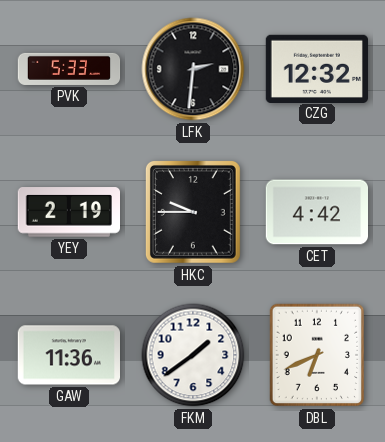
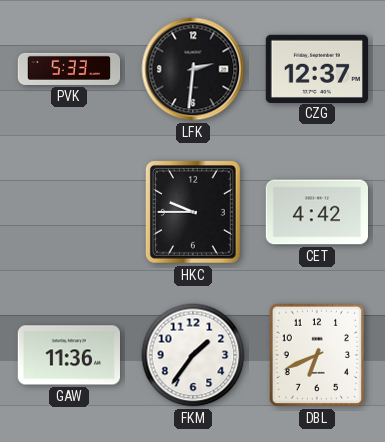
CZG: 12:32 -> 12:37
YEY: 2:19 -> none
FKM: 1:39 -> 1:36
